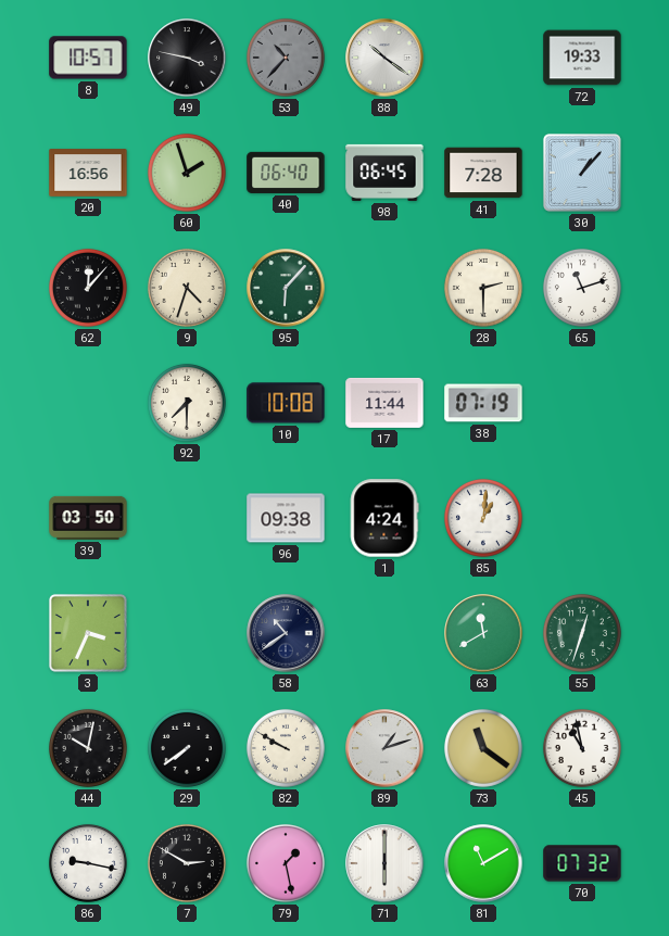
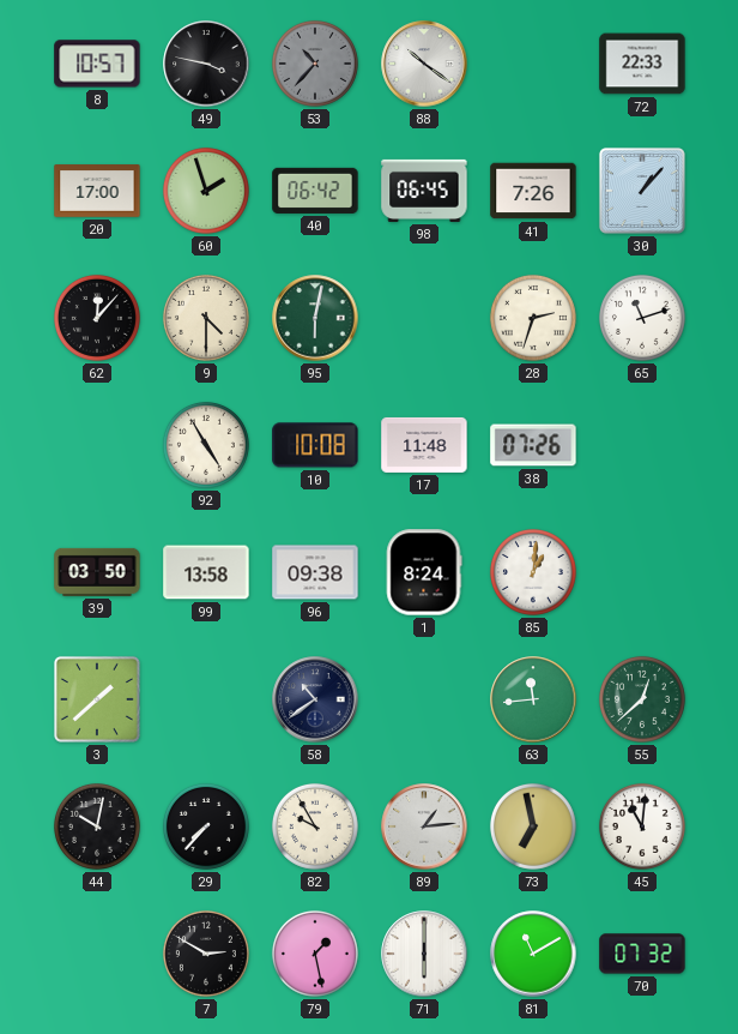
72: 19:33 -> 22:33
20: 16:56 -> 17:00
40: 06:40 -> 06:42
41: 7:28 -> 7:26
9: 4:33 -> 4:30
95: 6:07 -> 6:02
28: 2:30 -> 2:33
92: 7:30 -> 4:55
17: 11:44 -> 11:48
38: 07:19 -> 07:26
99: none -> 13:58
1: 4:24 -> 8:24
3: 3:34 -> 1:38
63: 11:40 -> 11:44
55: 12:33 -> 12:38
29: 7:39 -> 7:37
82: 9:50 -> 9:55
89: 1:12 -> 1:14
73: 11:21 -> 6:58
45: 10:58 -> 11:01
86: 9:17 -> none
